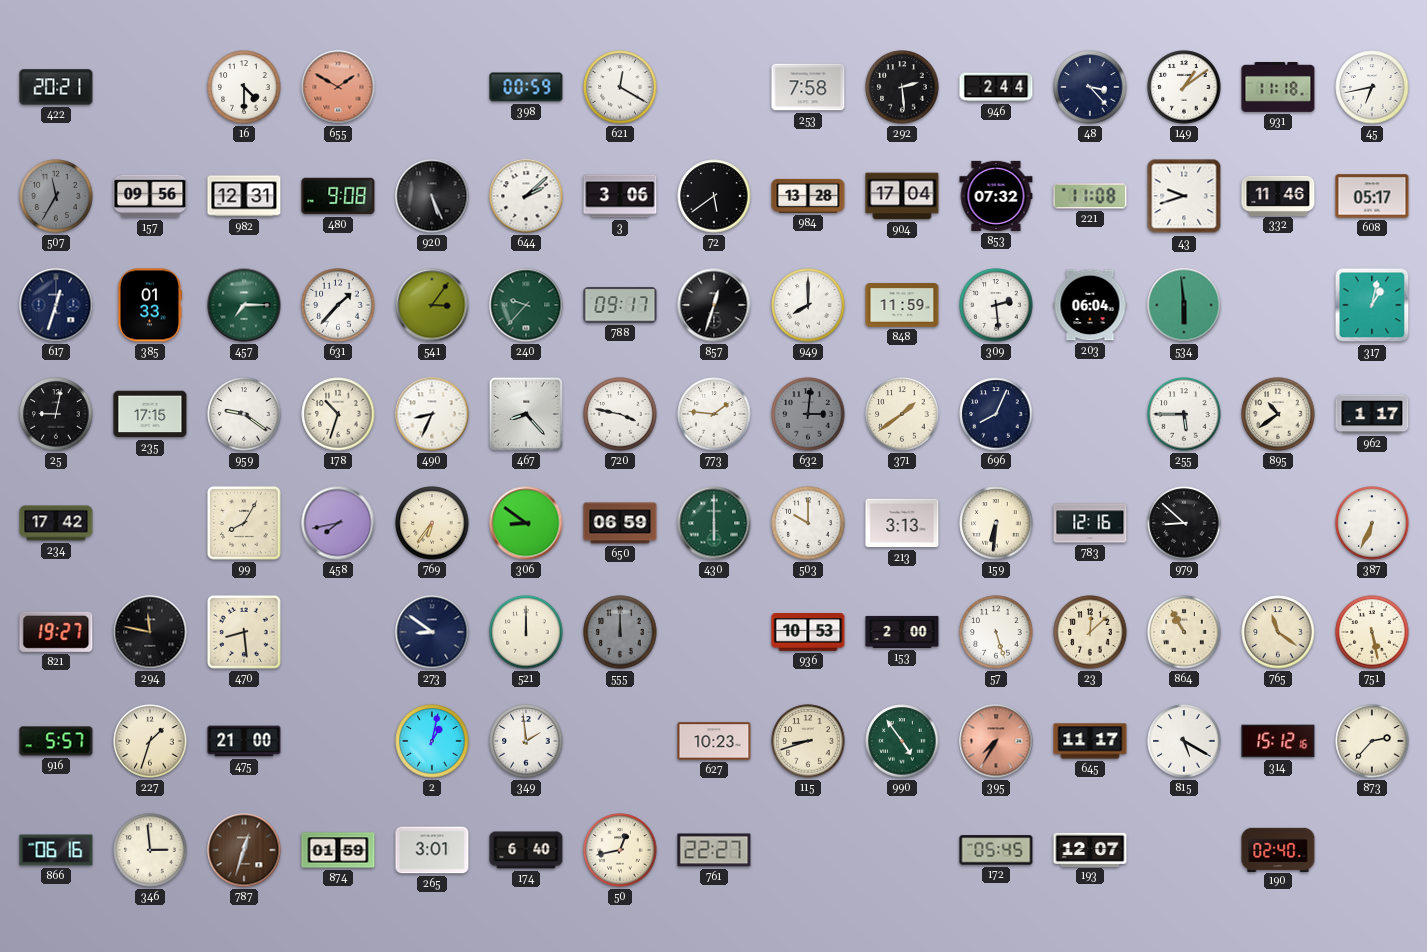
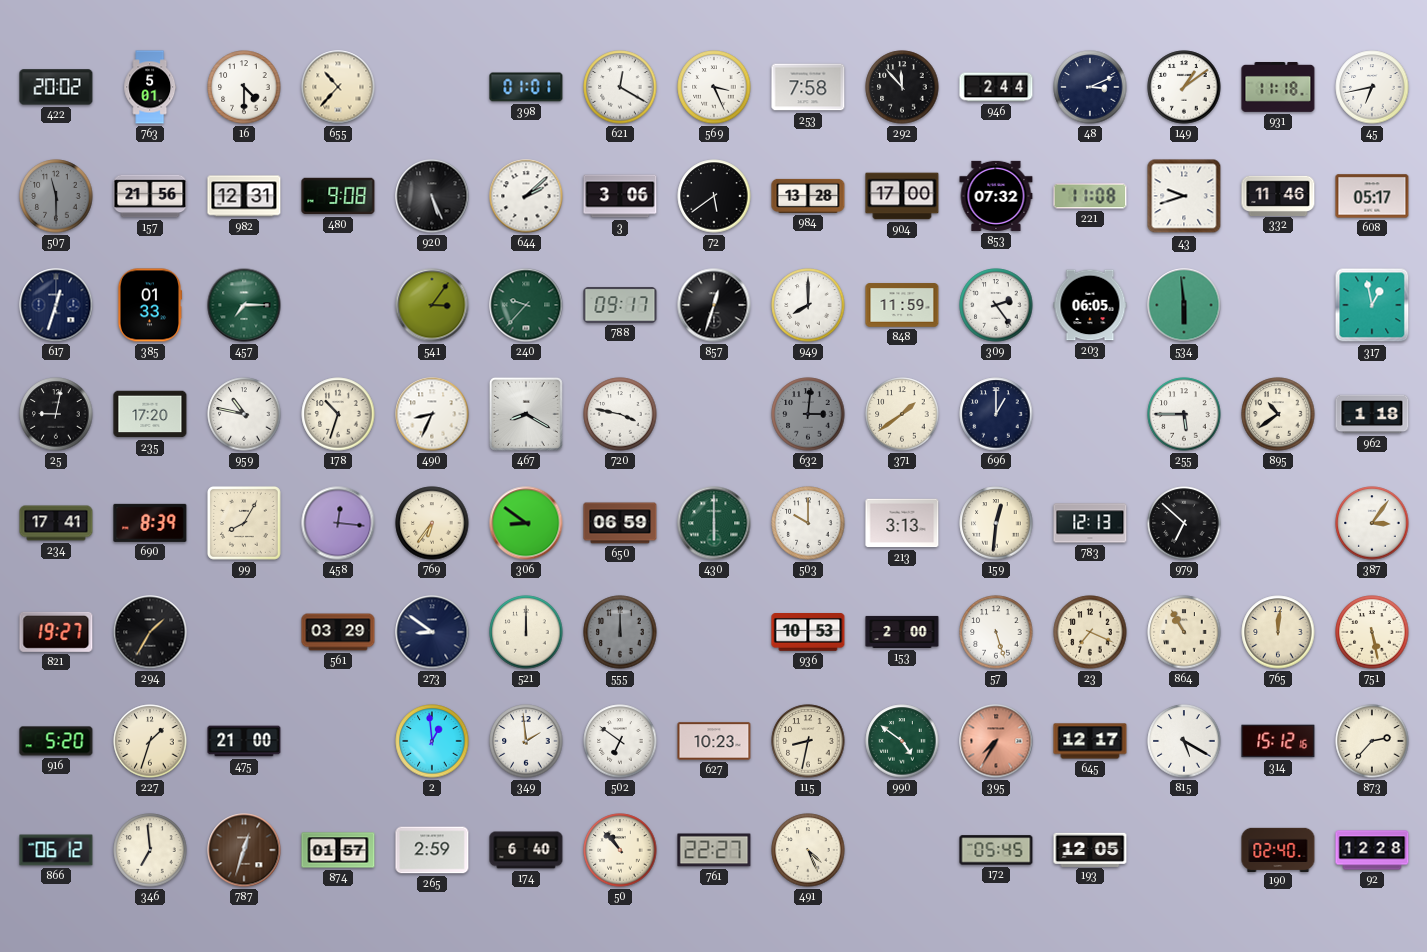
422: 20:21 -> 20:02
763: none -> 5:01
655: 1:50 -> 10:37
655 dial: salmon -> cream
398: 00:59 -> 01:01
569: none -> 3:26
292: 2:29 -> 11:53
48: 3:23 -> 3:11
507: 11:35 -> 11:30
157: 09:56 -> 21:56
904: 17:04 -> 17:00
631: 1:37 -> none
309: 2:29 -> 2:24
203: 06:04 -> 06:05
317: 1:02 -> 12:58
235: 17:15 -> 17:20
959: 9:21 -> 10:47
467: 8:23 -> 8:20
773: 1:46 -> none
696: 8:04 -> 1:00
962: 1:17 -> 1:18
234: 17:42 -> 17:41
690: none -> 8:39
458: 7:43 -> 12:16
159: 6:31 -> 12:31
783: 12:16 -> 12:13
979: 8:52 -> 6:52
387: 6:34 -> 3:06
294: 11:47 -> 1:35
470: 8:29 -> none
561: none -> 03:29
23: 12:08 -> 7:19
765: 11:21 -> 12:01
916: 5:57 -> 5:20
2: 1:02 -> 12:59
502: none -> 6:51
115: 8:42 -> 8:32
990: 4:54 -> 4:51
645: 11:17 -> 12:17
866: 06:16 -> 06:12
346: 2:59 -> 6:59
874: 01:59 -> 01:57
265: 3:01 -> 2:59
50: 12:43 -> 10:53
491: none -> 4:26
193: 12:07 -> 12:05
92: none -> 12:28
